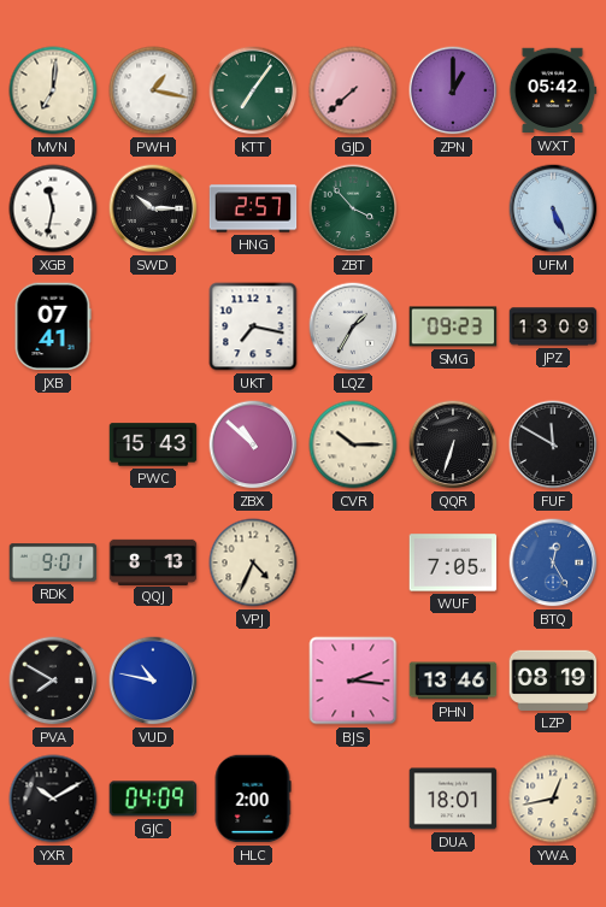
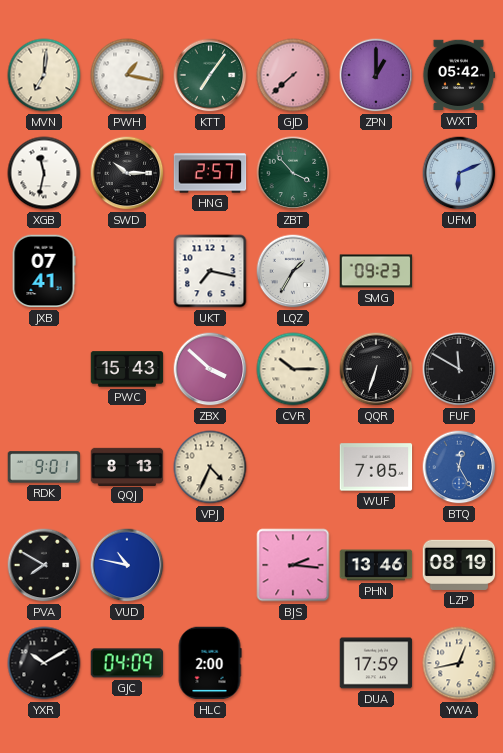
UFM: 5:26 -> 6:11
JPZ: 13:09 -> none
ZBX: 10:52 -> 3:52
DUA: 18:01 -> 17:59
